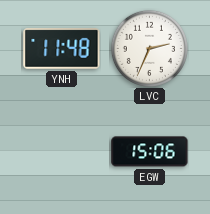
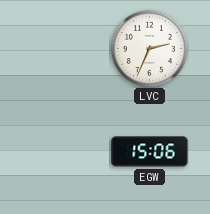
YNH: 11:48 -> none
